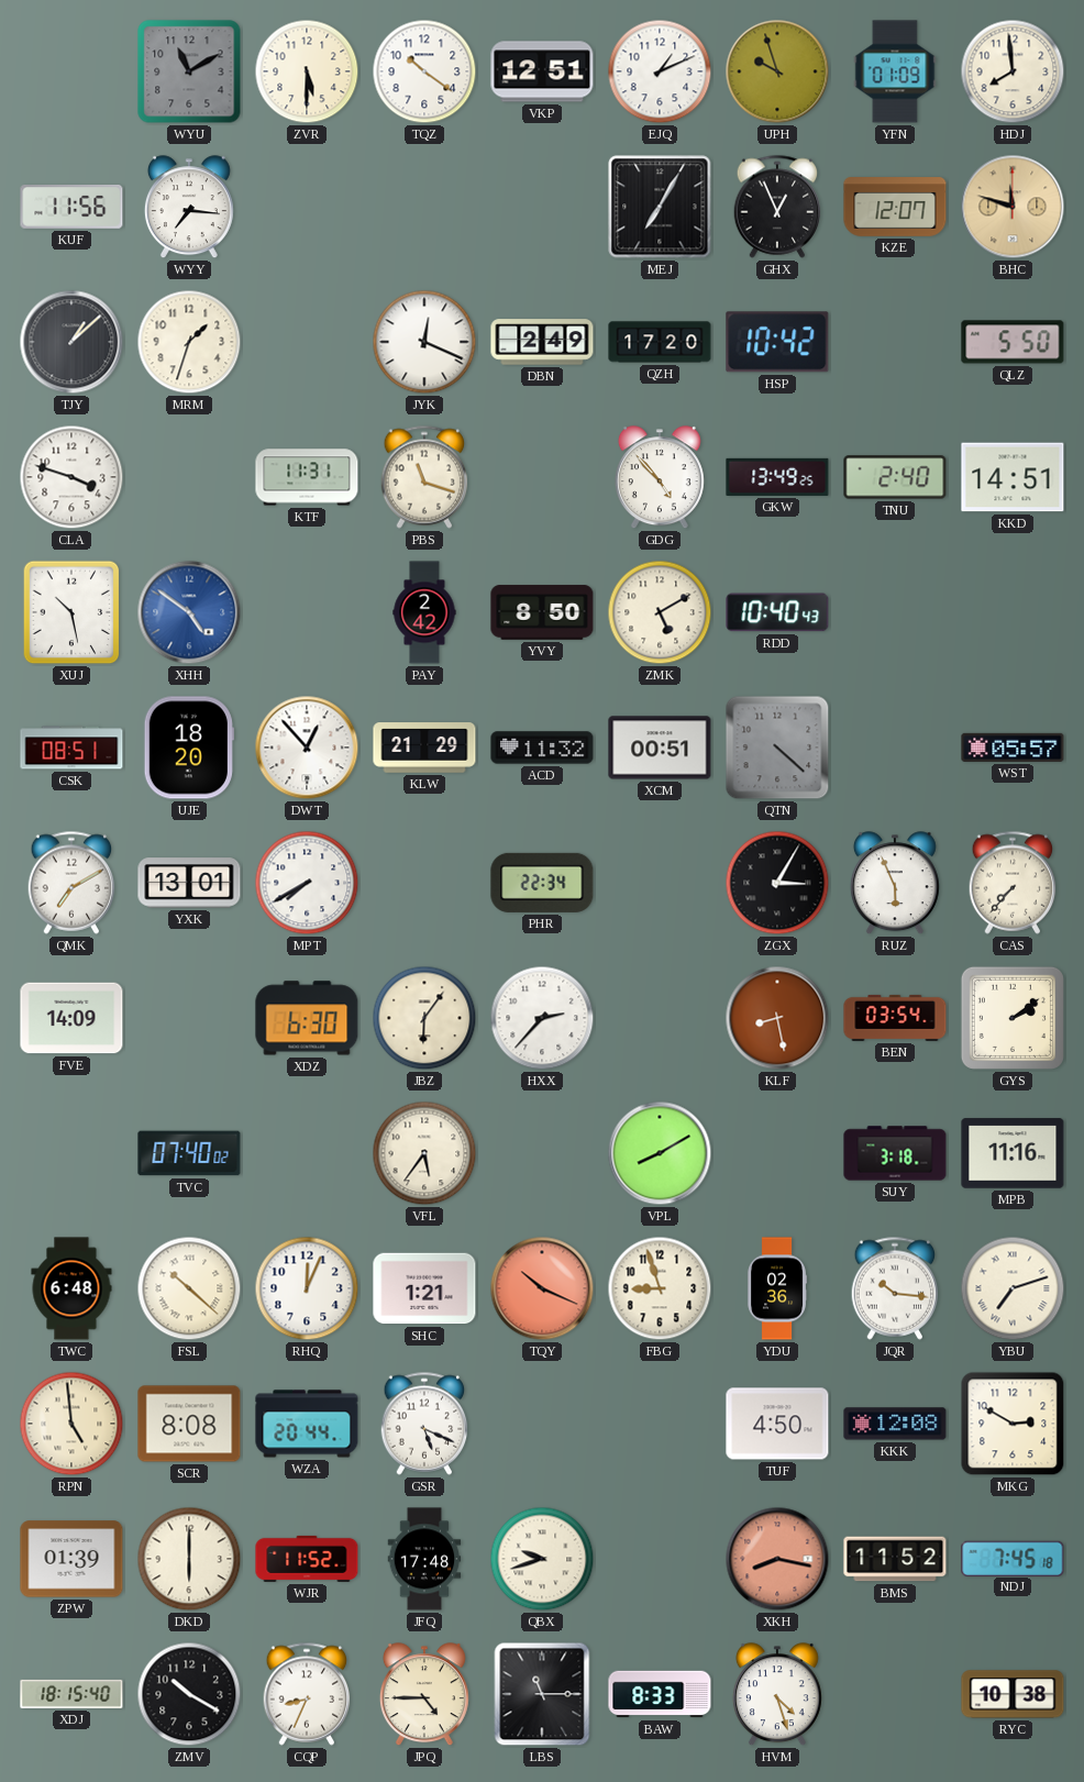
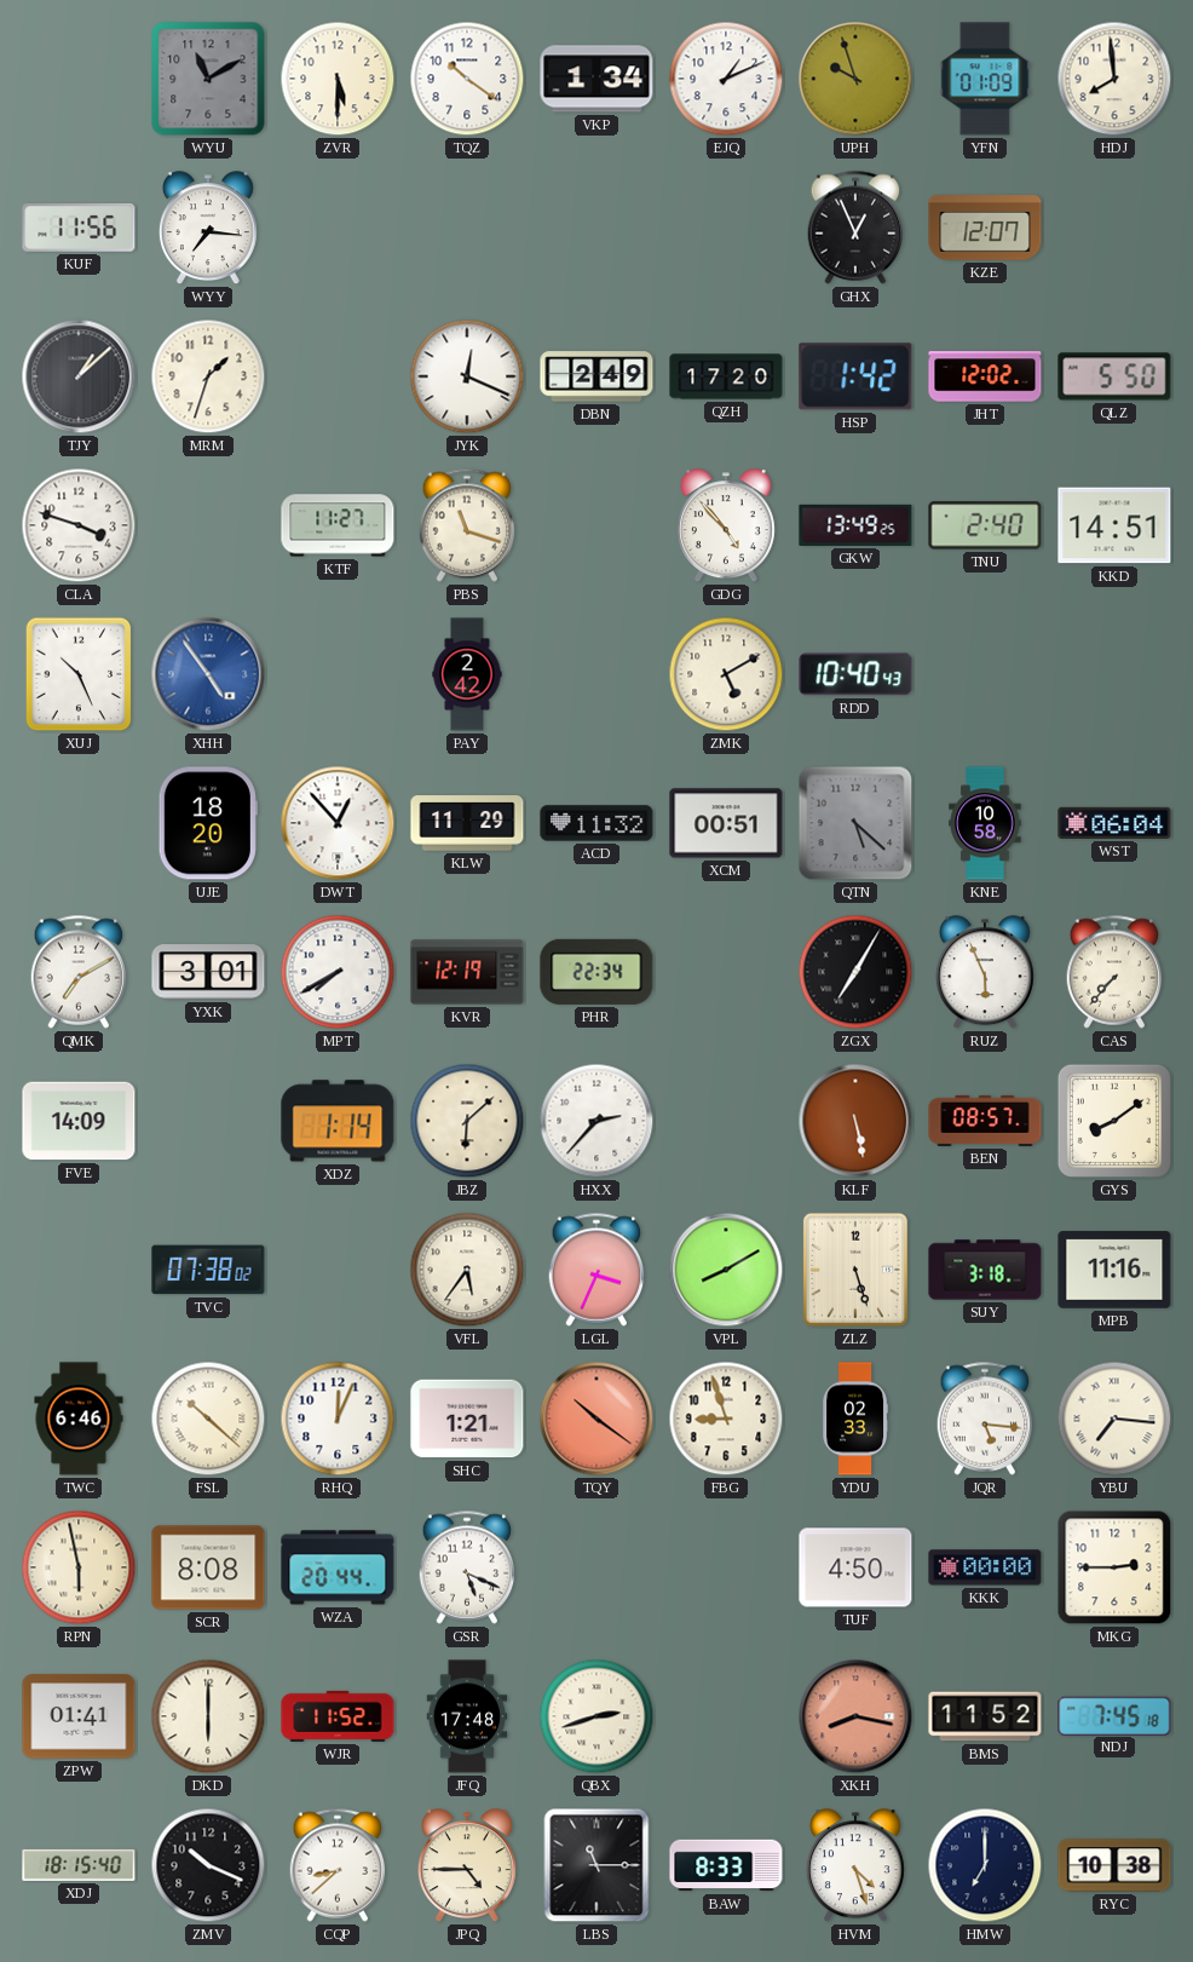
VKP: 12:51 -> 1:34
MEJ: 7:05 -> none
BHC: 11:48 -> none
HSP: 10:42 -> 1:42
JHT: none -> 12:02
KTF: 11:31 -> 11:27
XUJ: 10:28 -> 10:26
XHH: 4:51 -> 4:54
YVY: 8:50 -> none
CSK: 08:51 -> none
KLW: 21:29 -> 11:29
QTN: 4:22 -> 5:22
KNE: none -> 10:58
WST: 05:57 -> 06:04
YXK: 13:01 -> 3:01
KVR: none -> 12:19
ZGX: 3:05 -> 7:05
XDZ: 6:30 -> 1:14
JBZ: 6:06 -> 6:08
KLF: 8:28 -> 5:28
BEN: 03:54 -> 08:57
GYS: 2:09 -> 8:09
TVC: 07:40 -> 07:38
LGL: none -> 3:34
ZLZ: none -> 5:27
TWC: 6:48 -> 6:46
TQY: 10:19 -> 10:21
YDU: 02:36 -> 02:33
JQR: 10:16 -> 5:16
YBU: 7:12 -> 7:16
RPN: 4:59 -> 5:58
KKK: 12:08 -> 00:00
MKG: 2:50 -> 2:45
ZPW: 01:39 -> 01:41
QBX: 9:42 -> 2:42
ZMV: 10:20 -> 10:19
CQP: 8:34 -> 8:38
HMW: none -> 7:00
